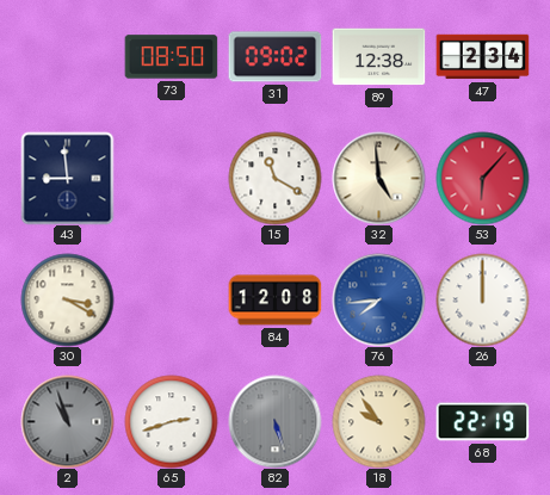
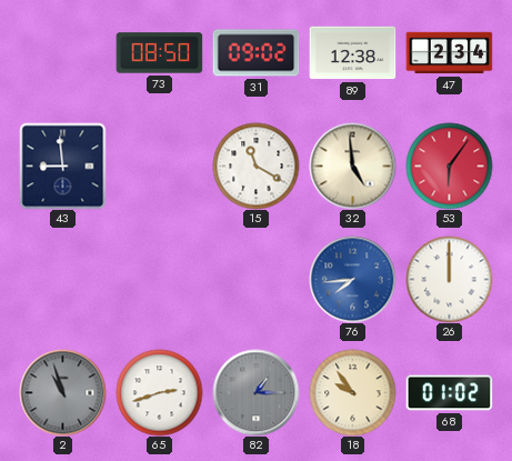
53: 6:07 -> 6:06
30: 3:20 -> none
84: 12:08 -> none
82: 5:27 -> 1:15
68: 22:19 -> 01:02
